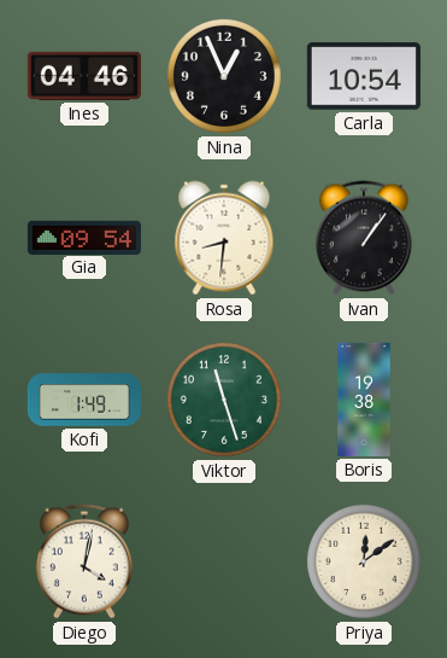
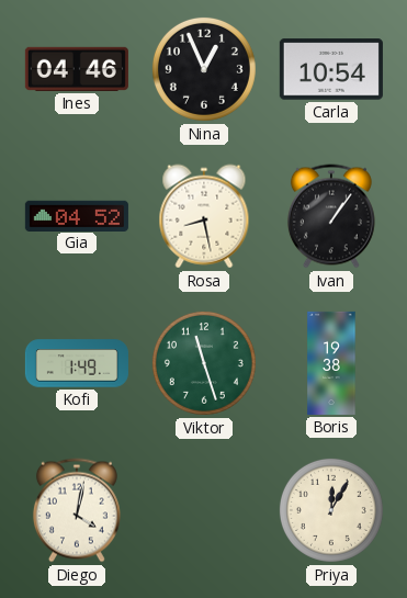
Gia: 09:54 -> 04:52
Rosa: 8:31 -> 8:28
Priya: 12:09 -> 12:05
